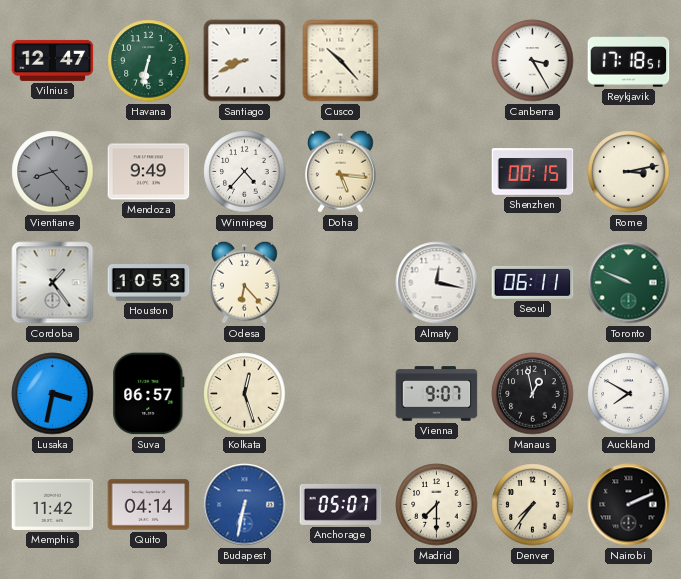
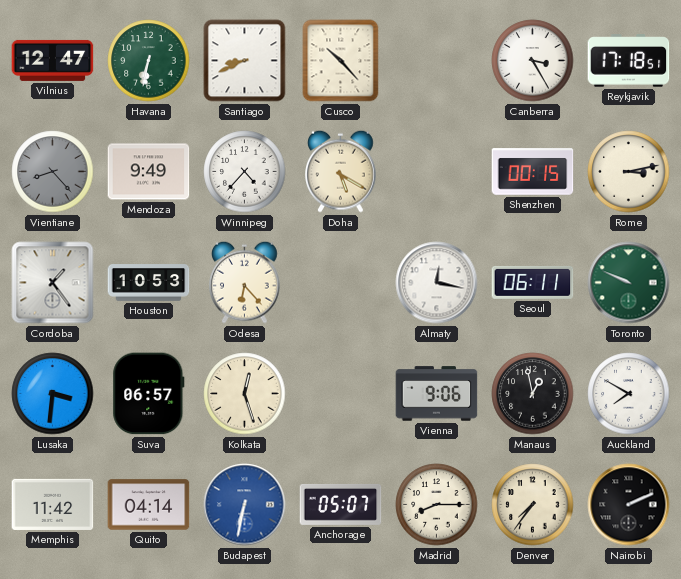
Doha: 5:16 -> 5:20
Lusaka: 3:32 -> 3:31
Vienna: 9:07 -> 9:06
Madrid: 7:30 -> 8:15
